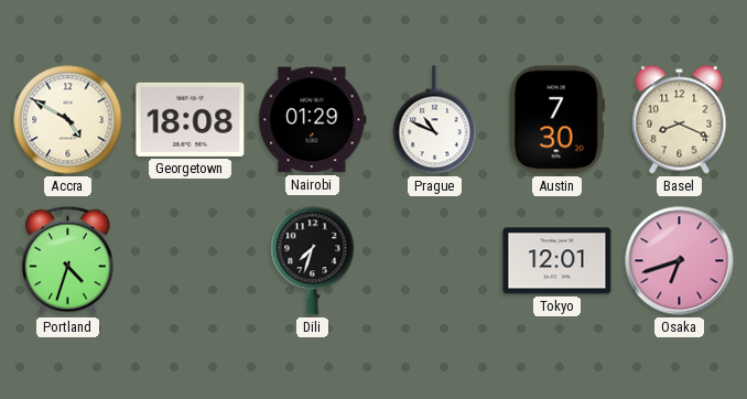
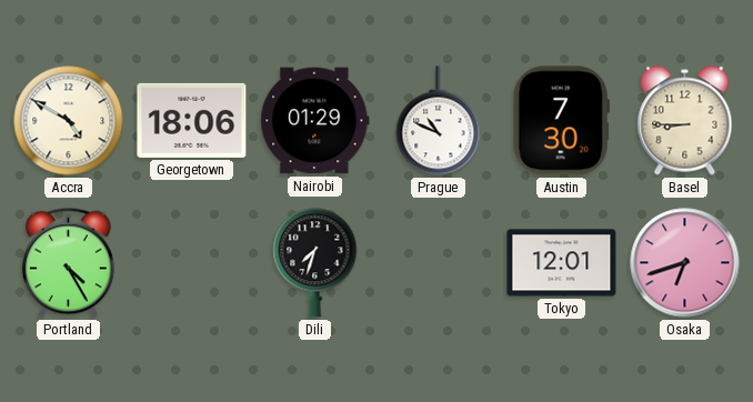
Georgetown: 18:08 -> 18:06
Basel: 8:19 -> 8:45
Portland: 4:33 -> 4:25
